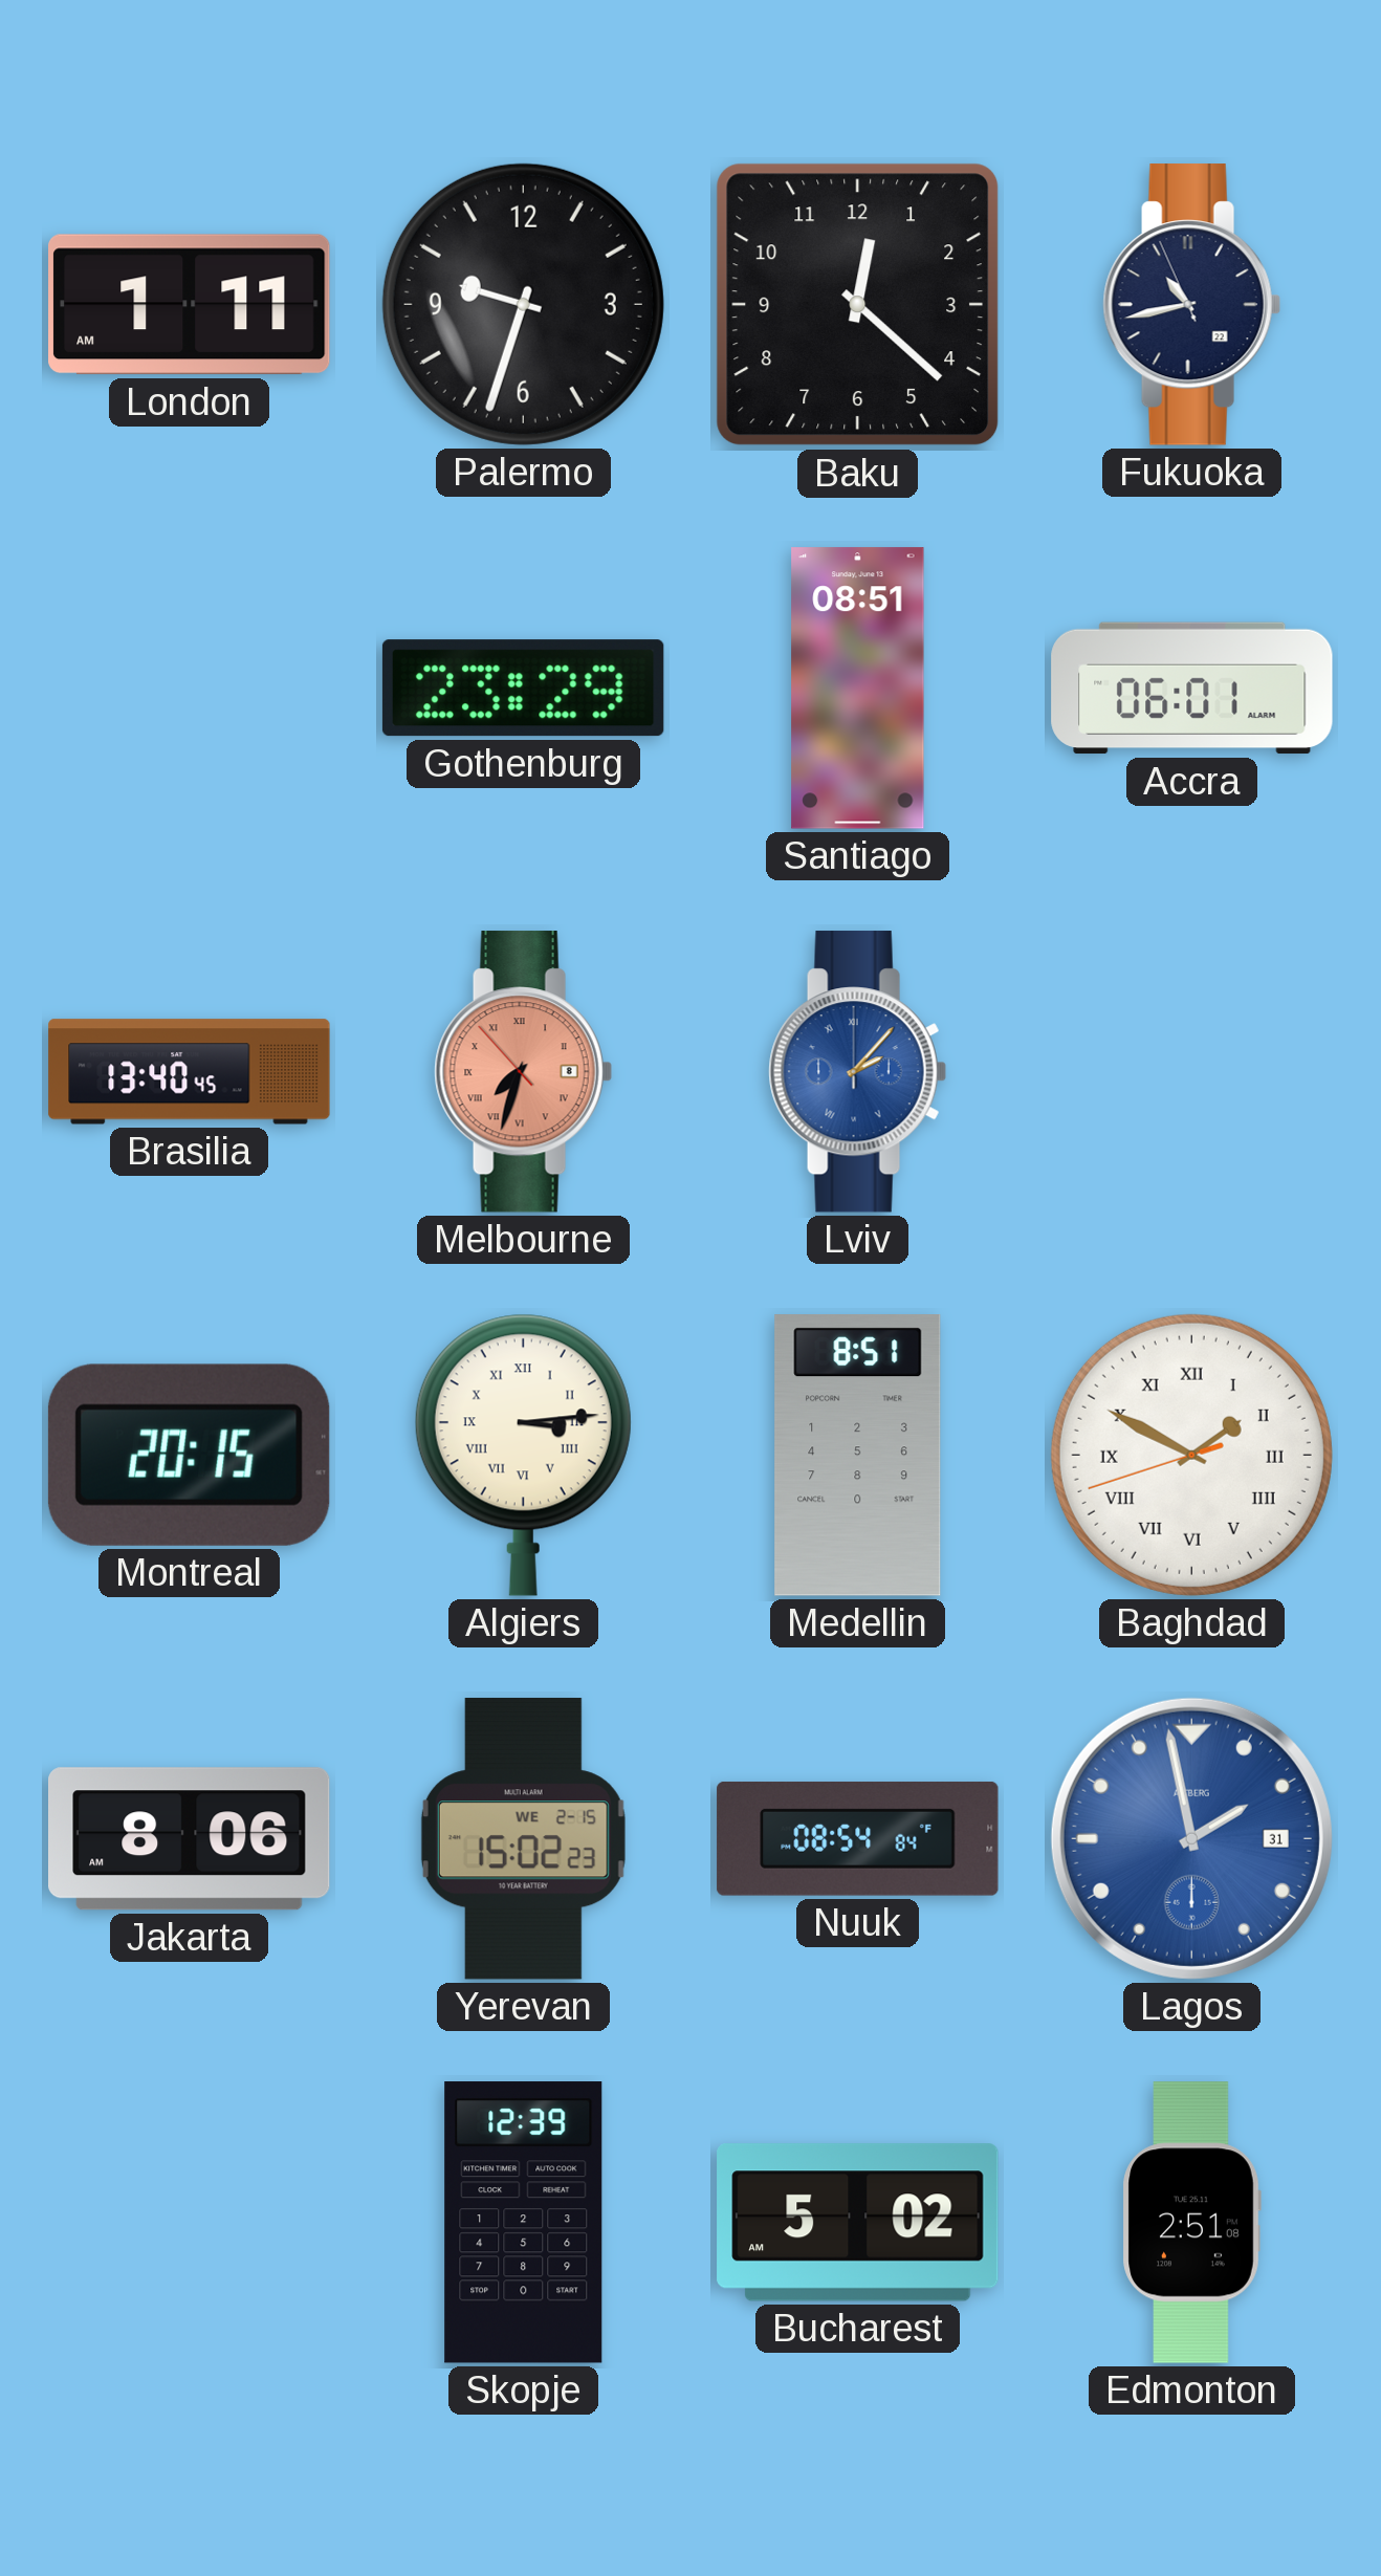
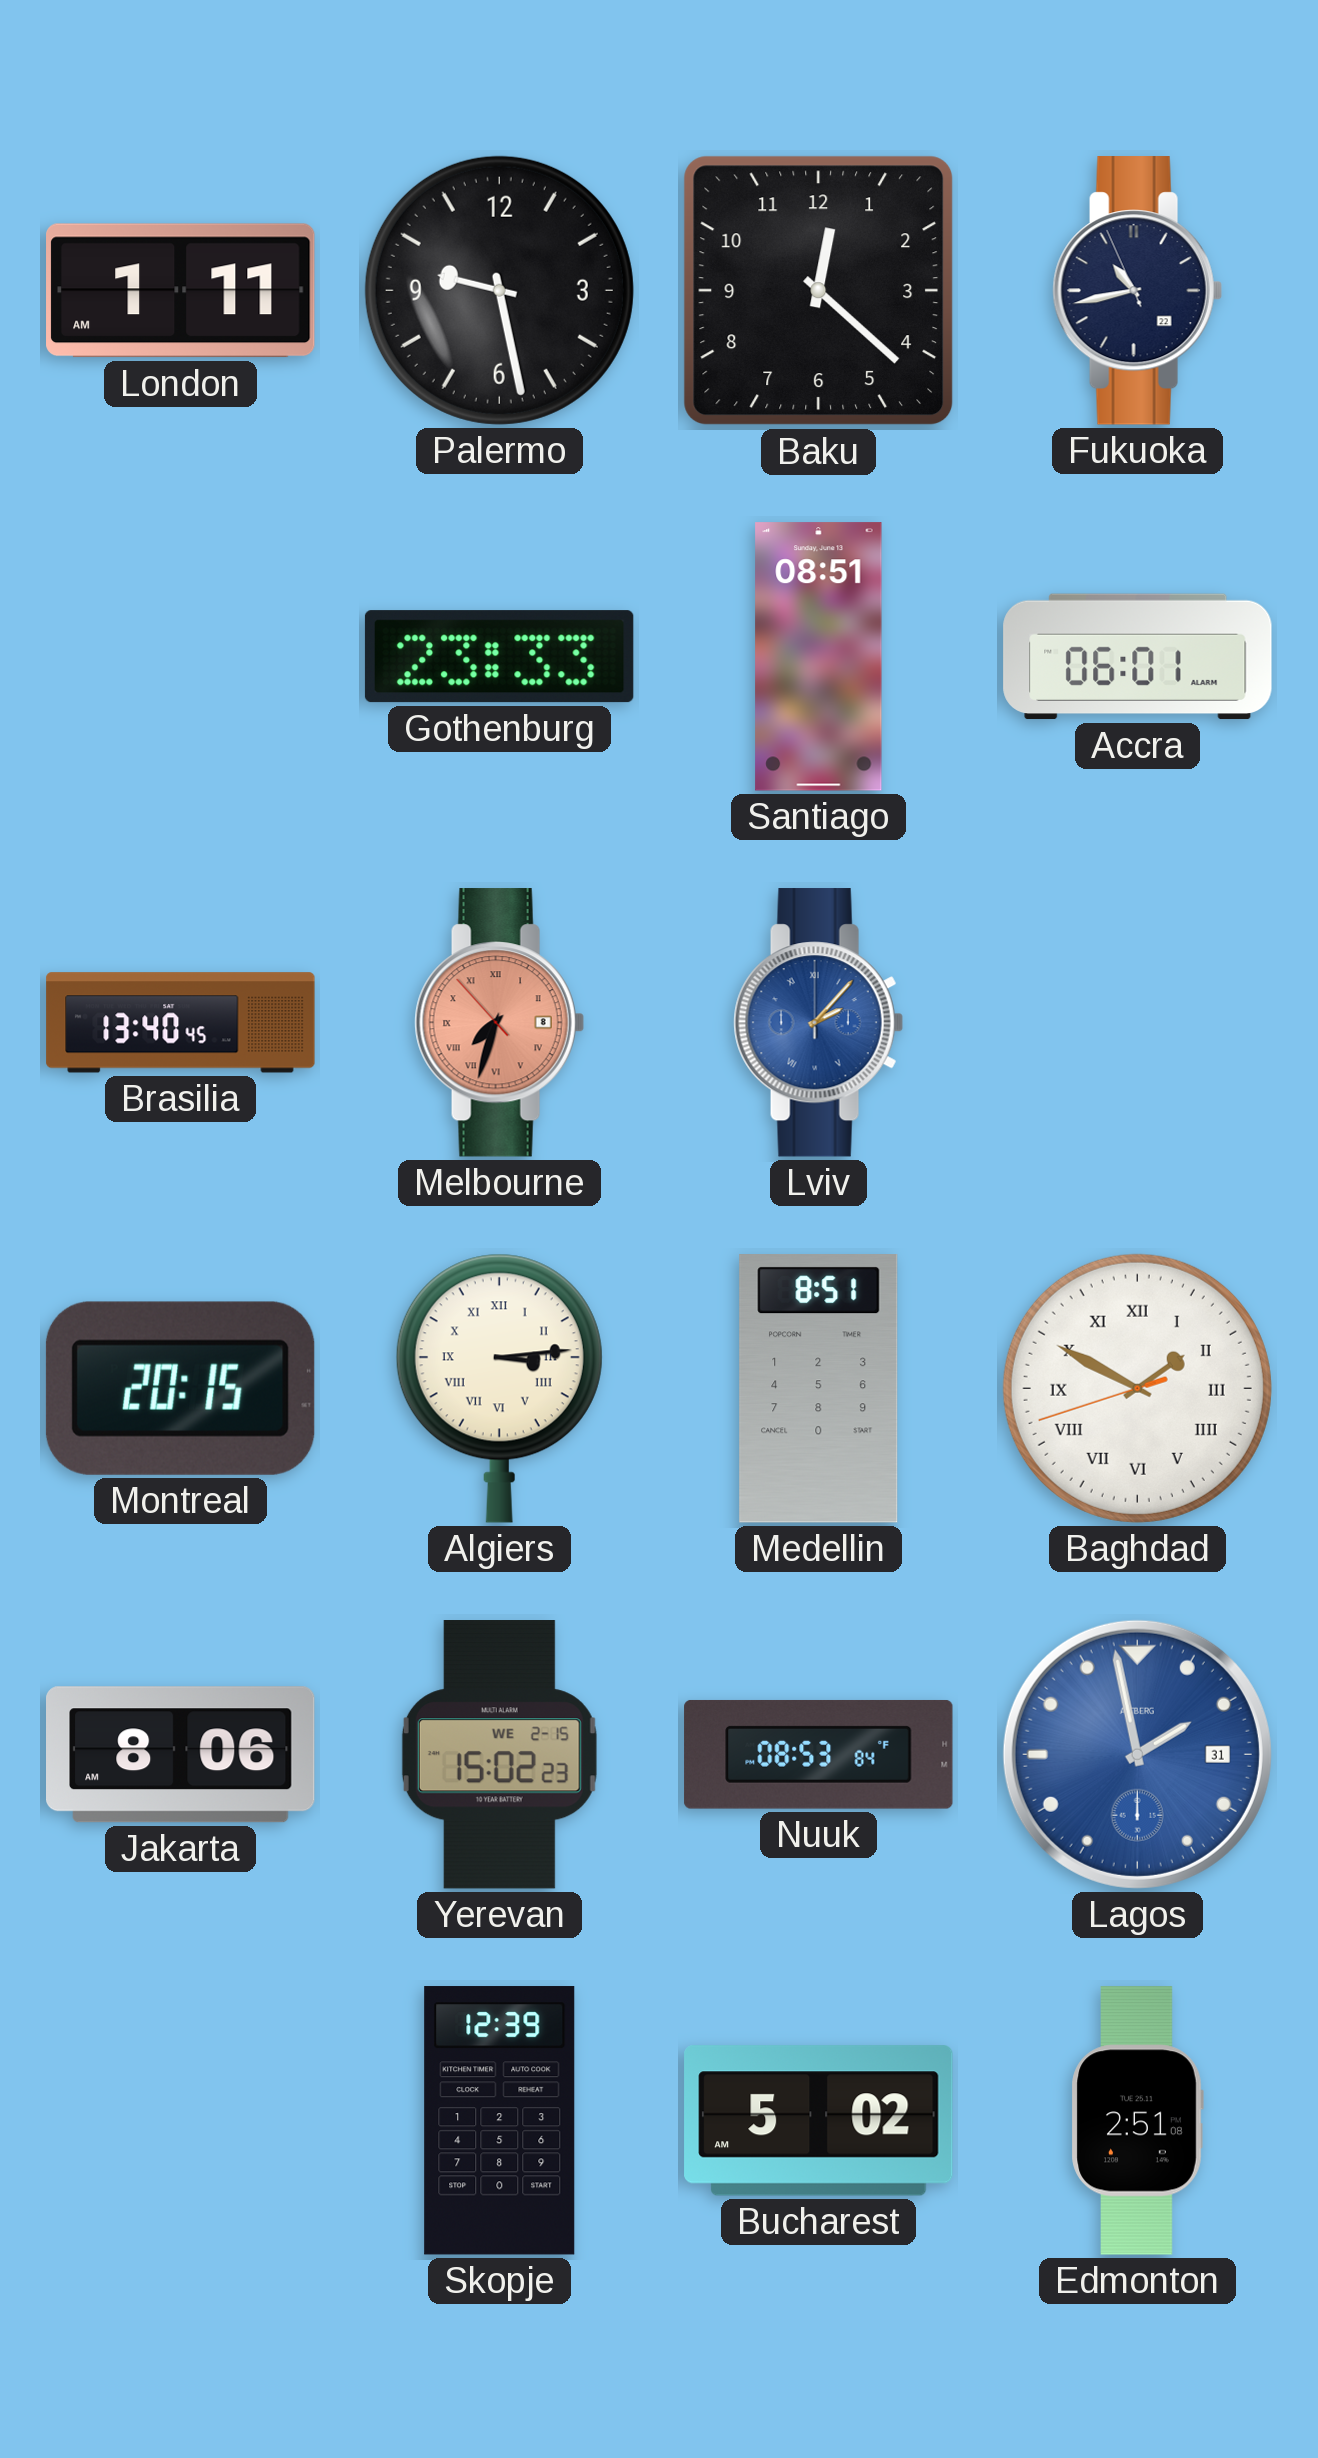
Palermo: 9:33 -> 9:28
Gothenburg: 23:29 -> 23:33
Nuuk: 08:54 -> 08:53
